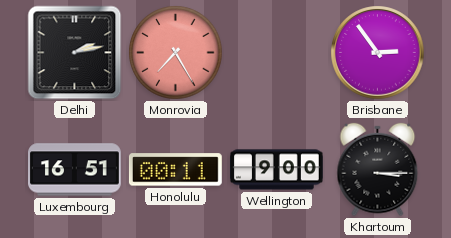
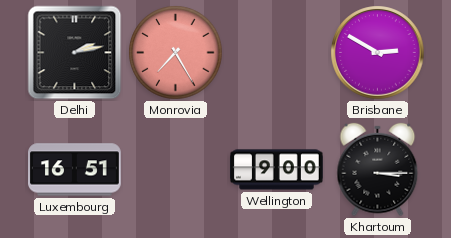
Brisbane: 2:54 -> 2:50
Honolulu: 00:11 -> none
